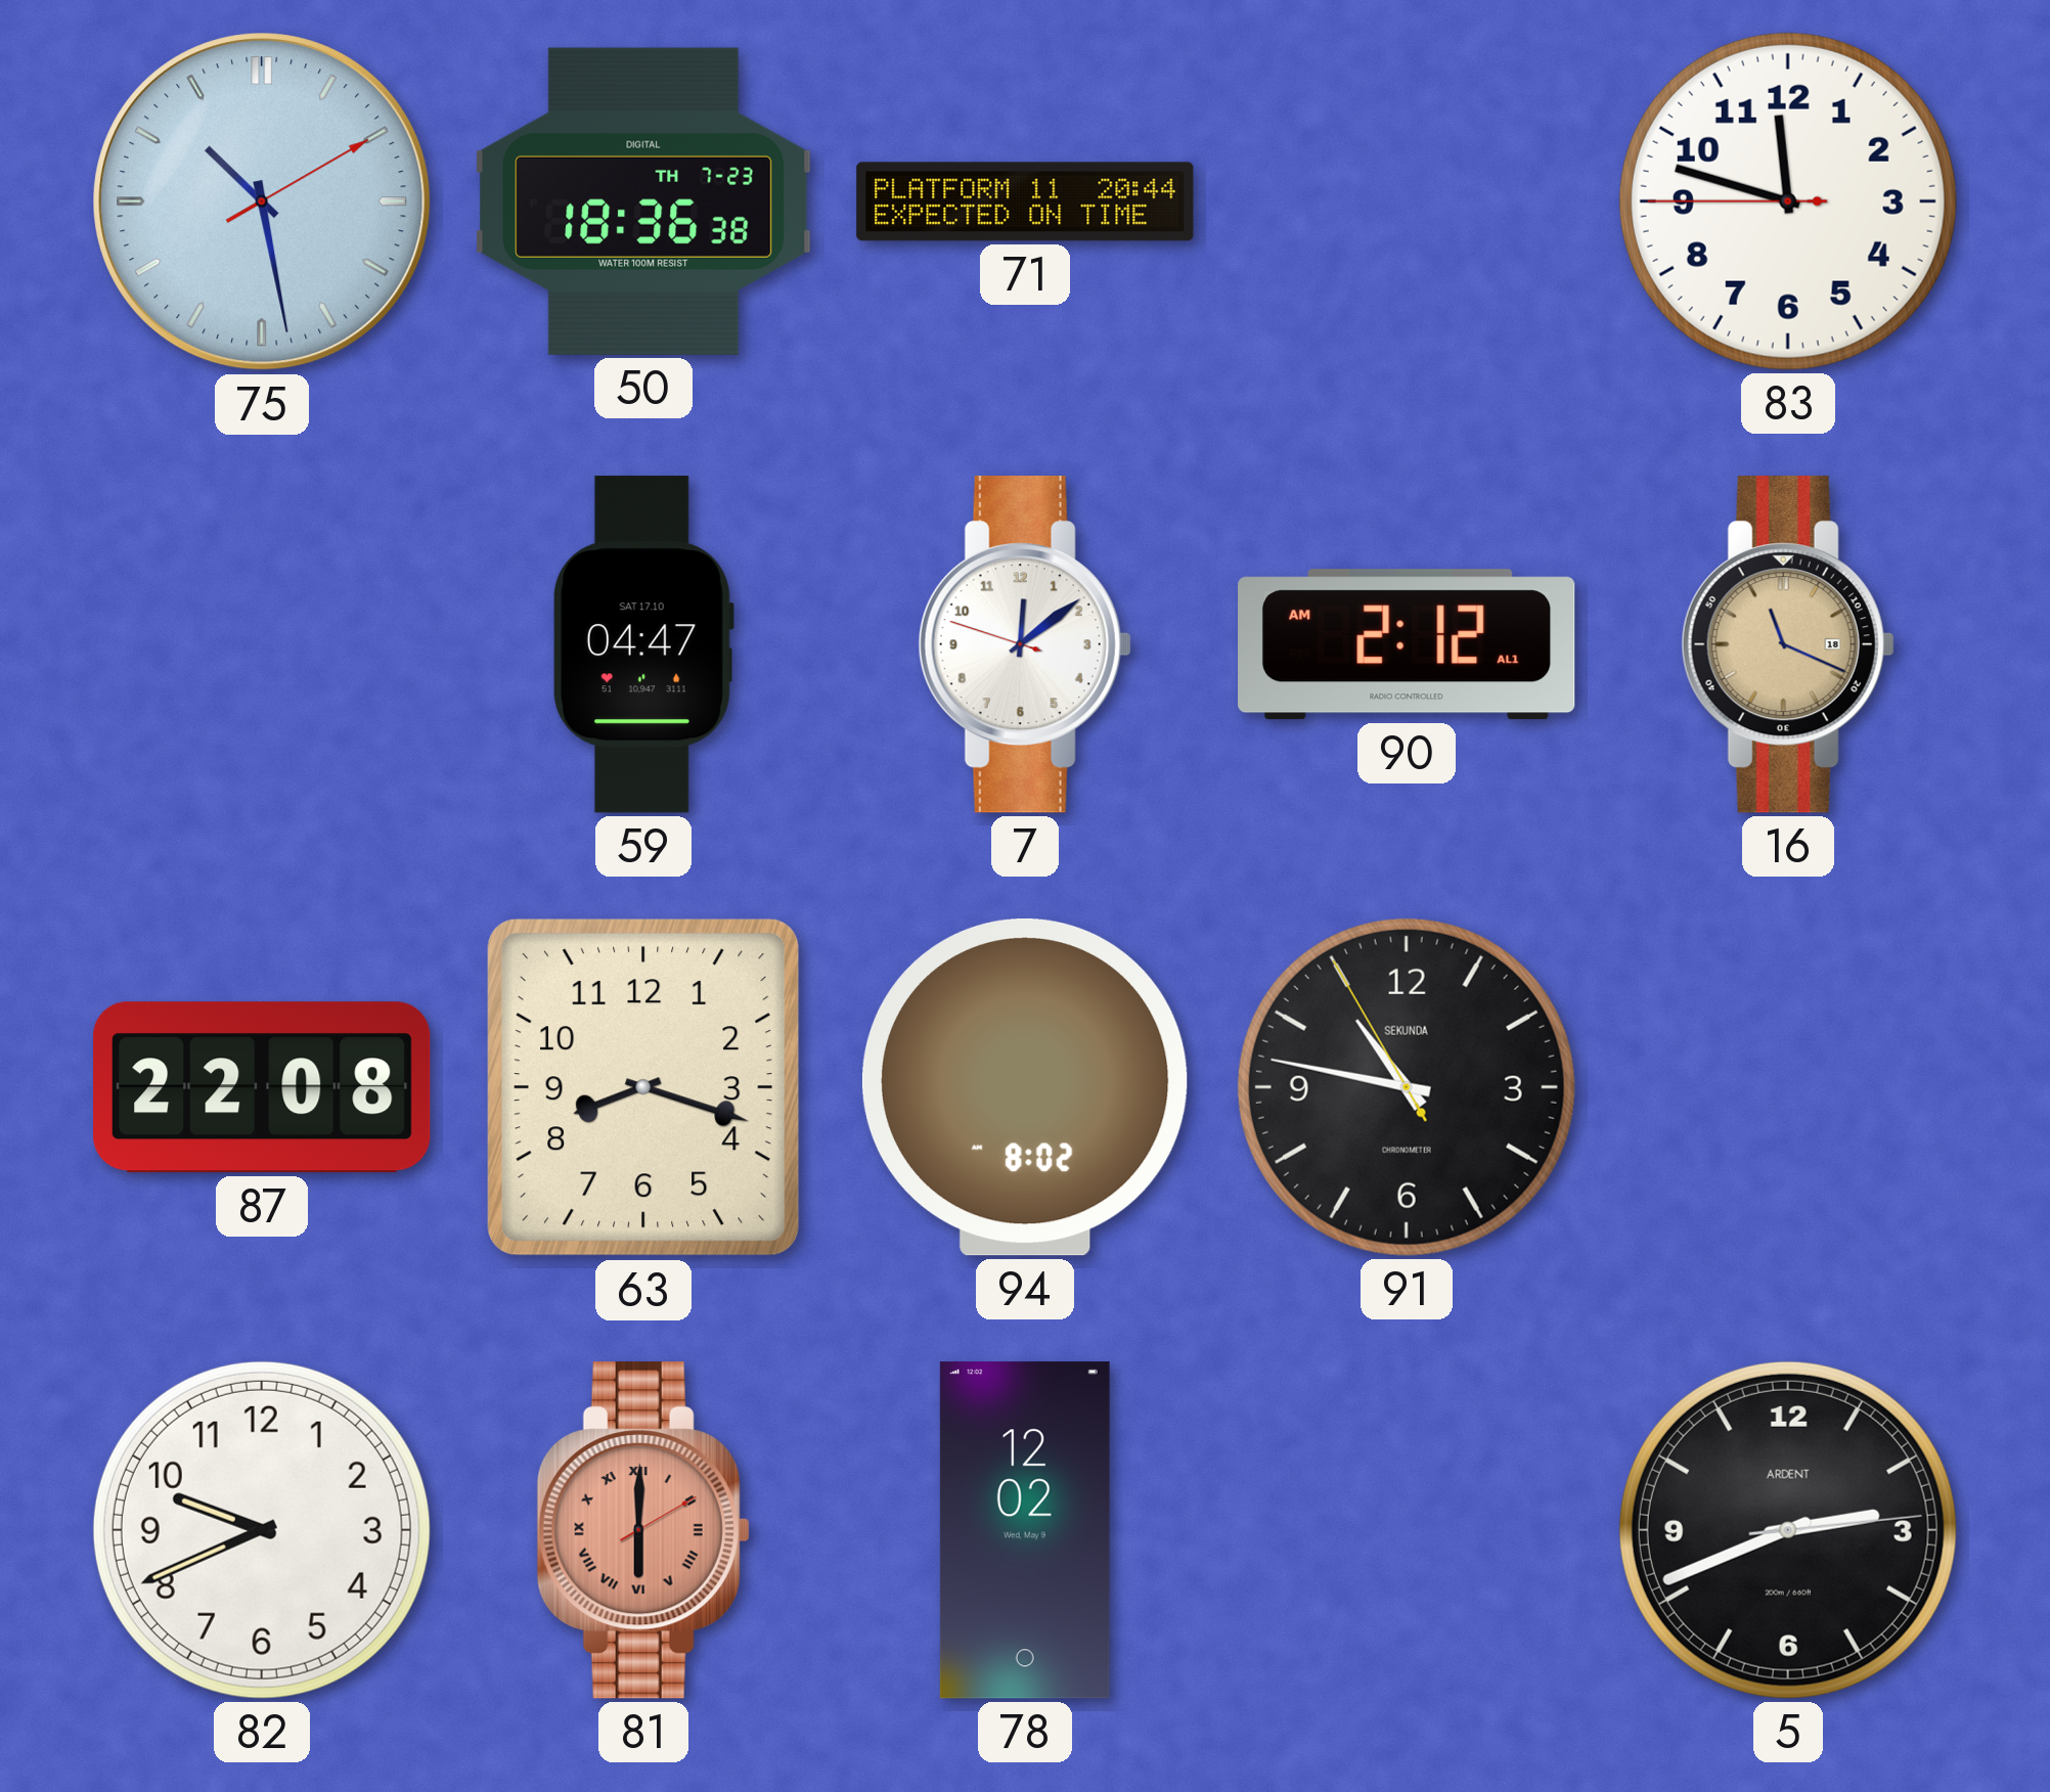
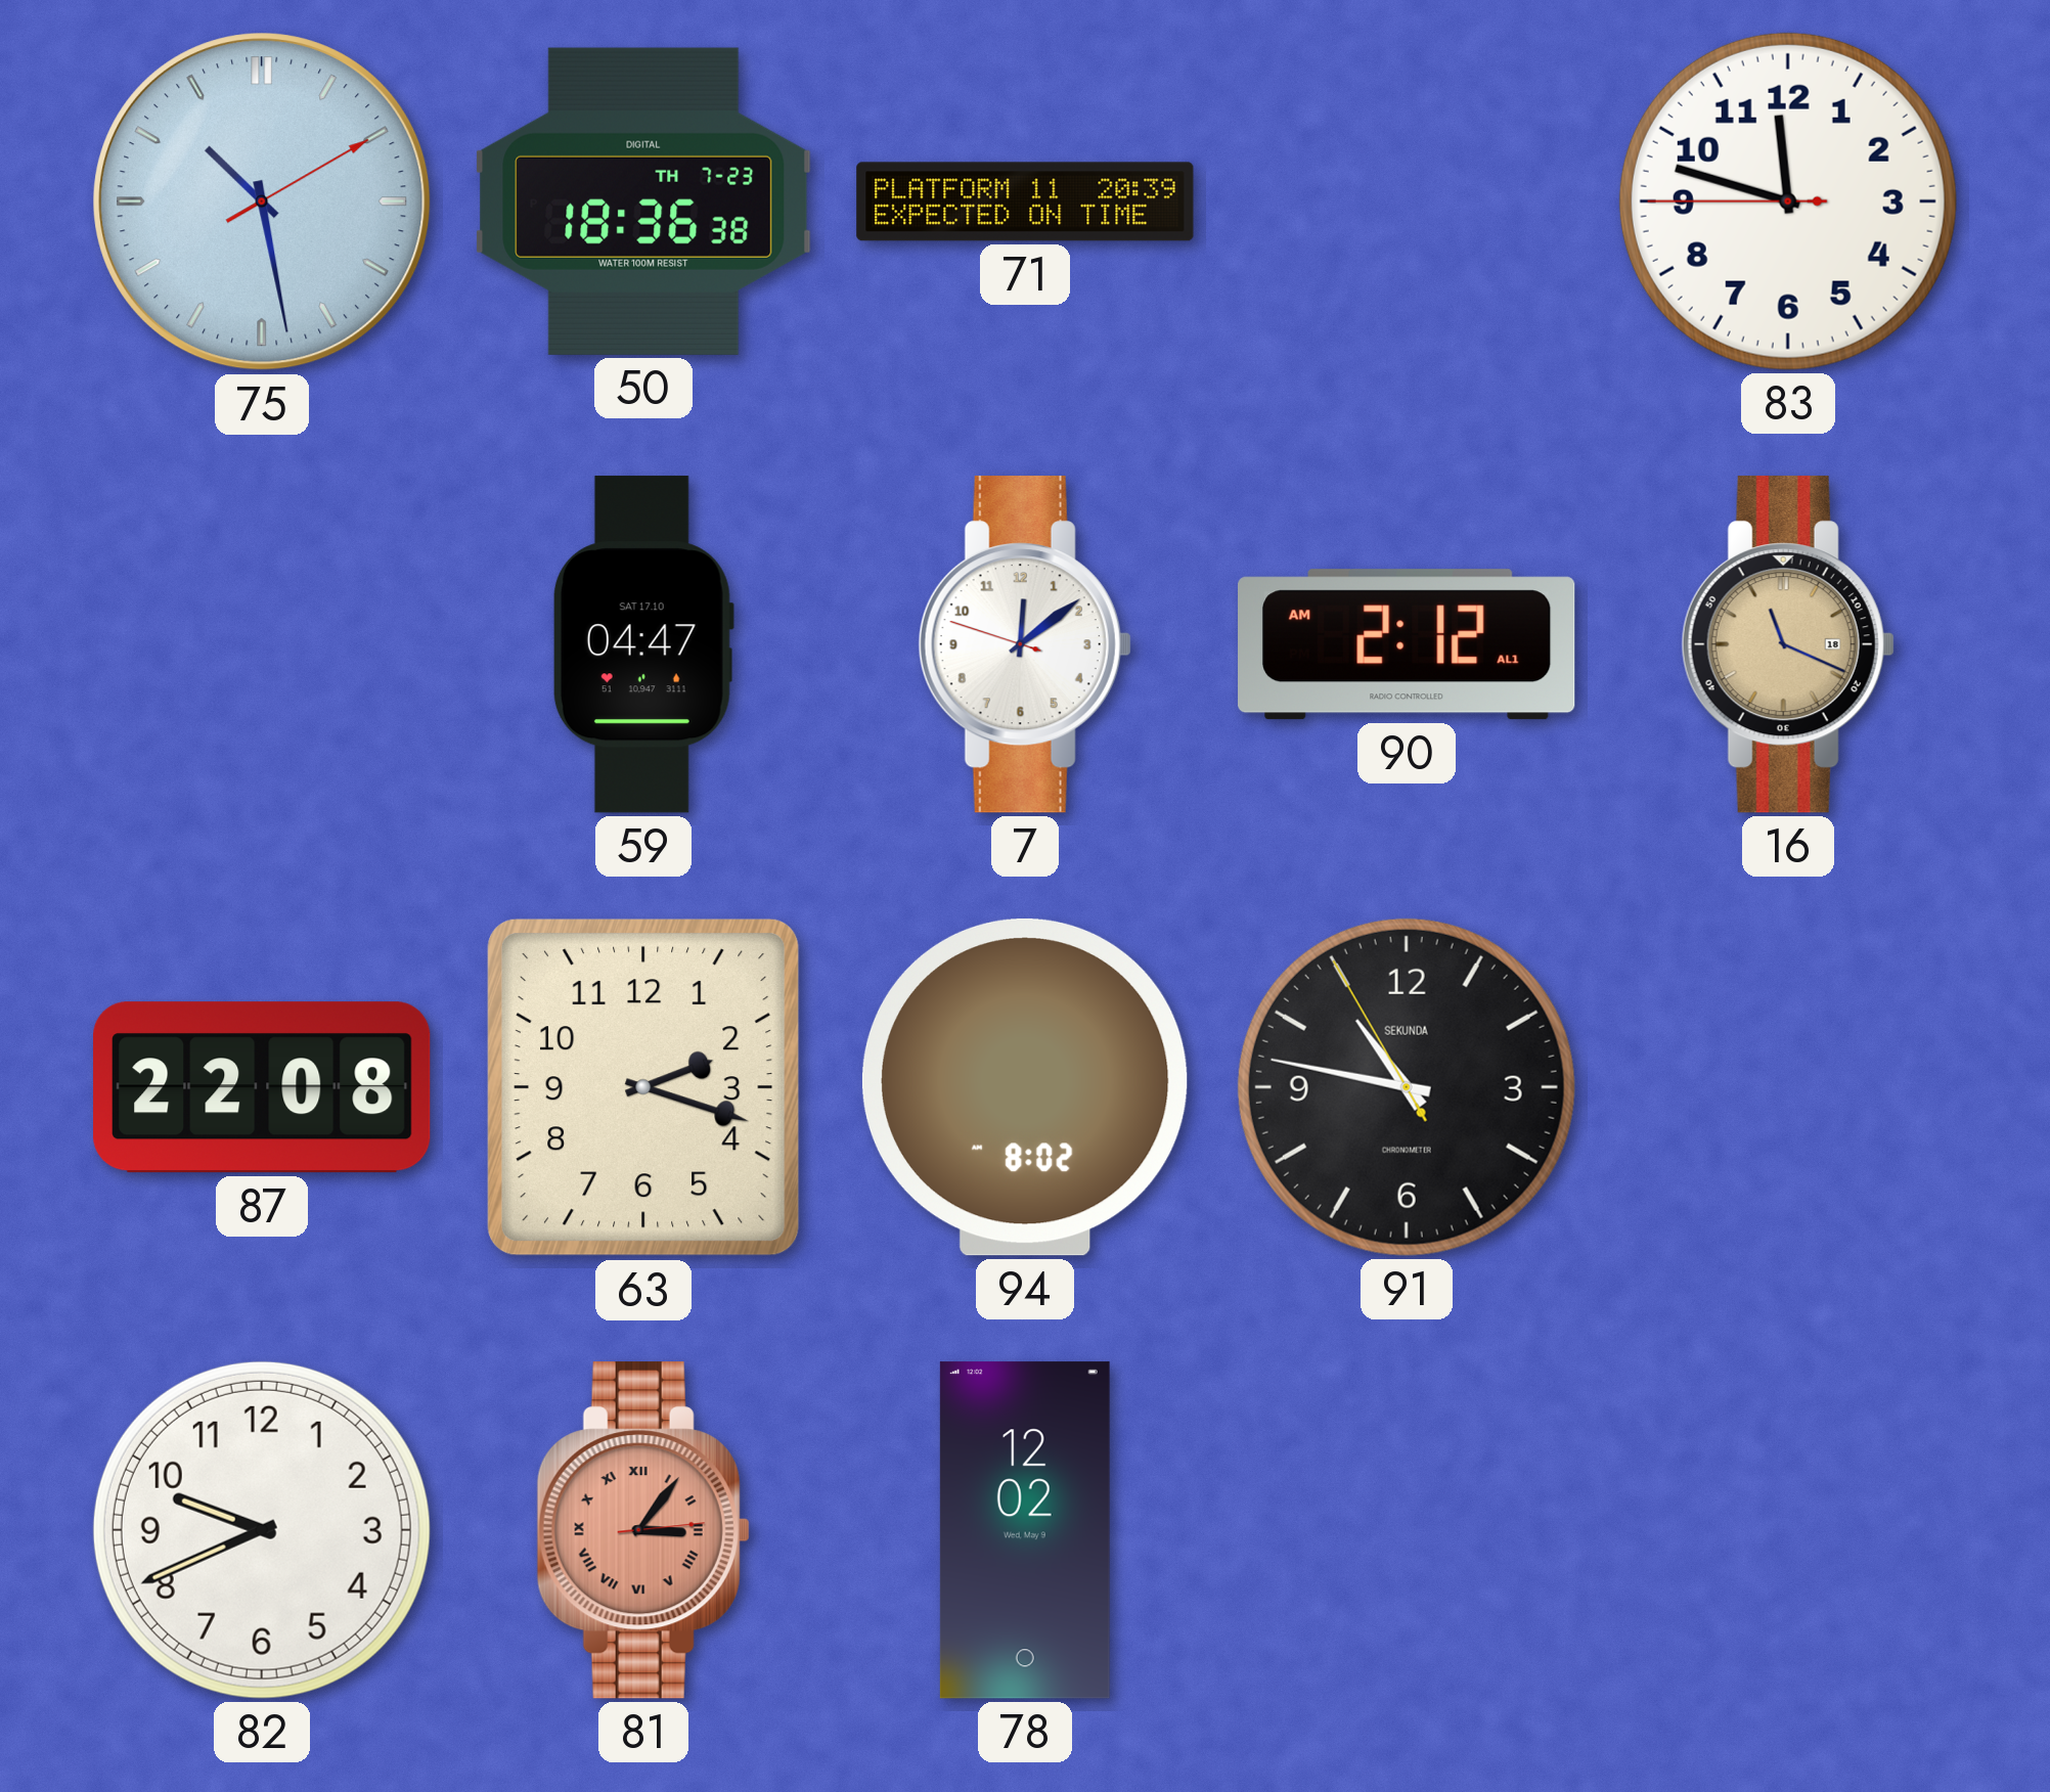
71: 20:44 -> 20:39
63: 8:18 -> 2:18
81: 6:00 -> 3:06
5: 2:41 -> none
